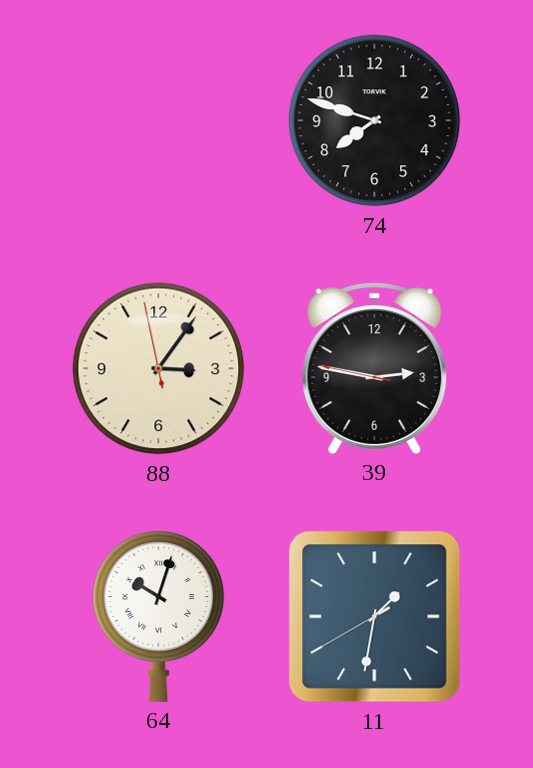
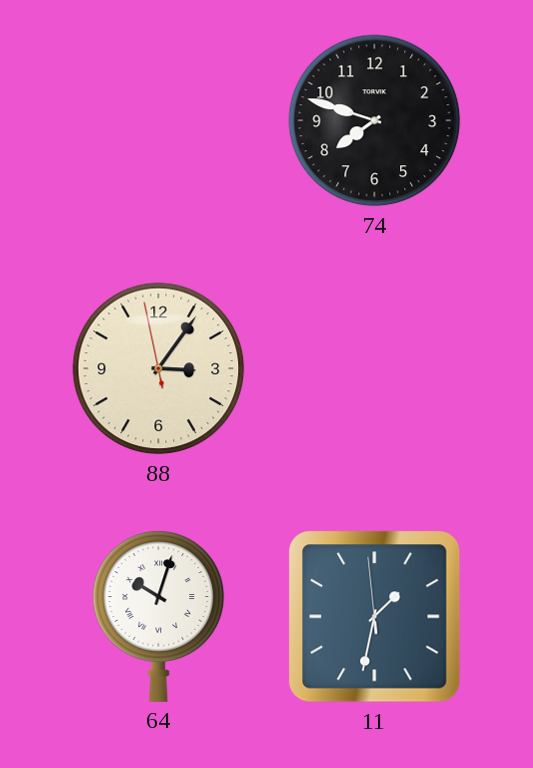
39: 2:46 -> none
11: 1:31:40 -> 1:31:59
